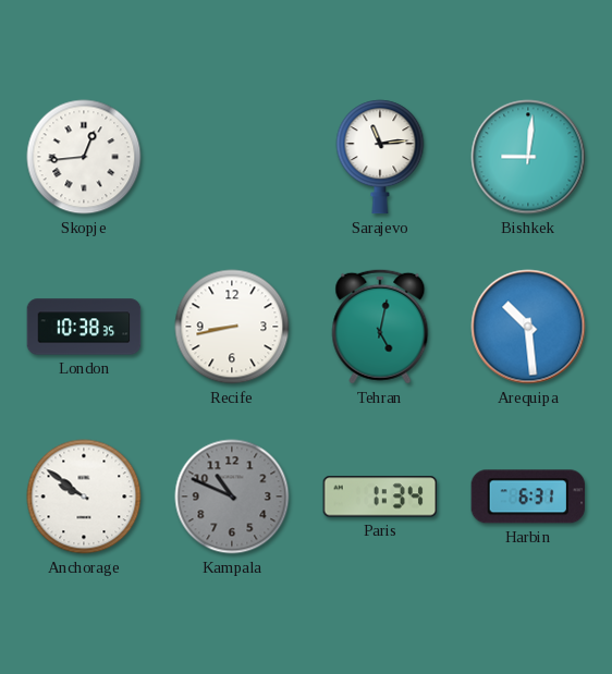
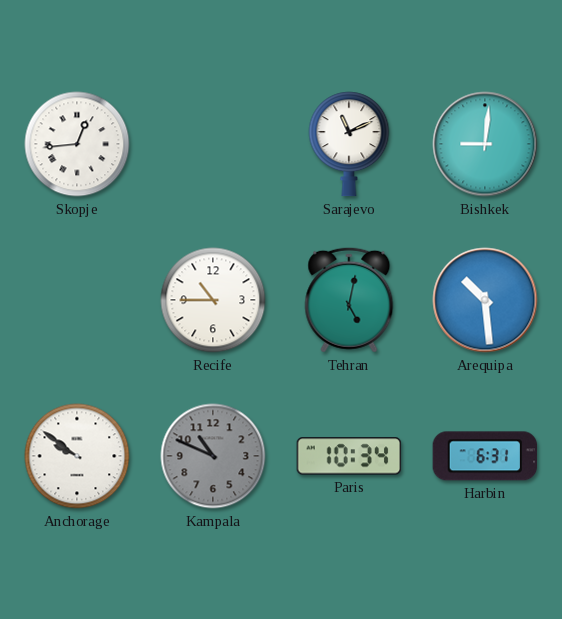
Sarajevo: 11:14 -> 11:11
London: 10:38 -> none
Recife: 8:43 -> 10:45
Paris: 1:34 -> 10:34
